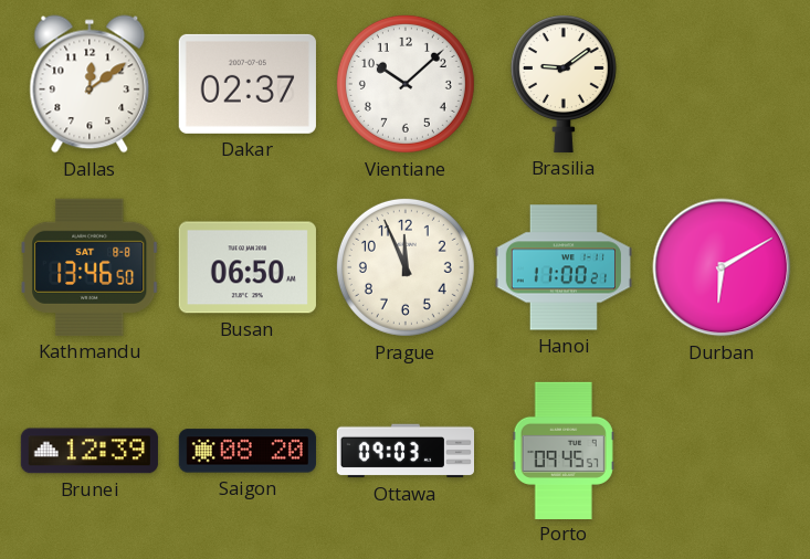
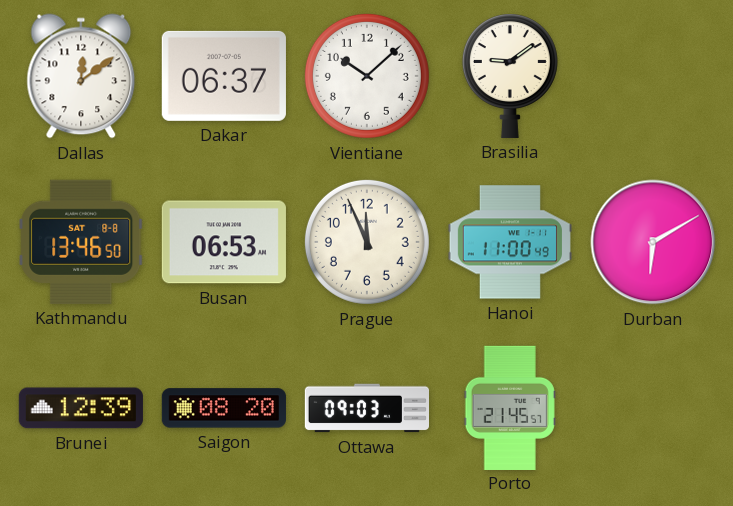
Dakar: 02:37 -> 06:37
Busan: 06:50 -> 06:53
Hanoi: 11:00:21 -> 11:00:49
Porto: 09:45 -> 21:45
